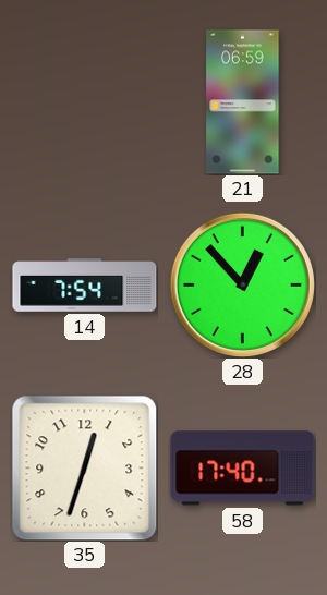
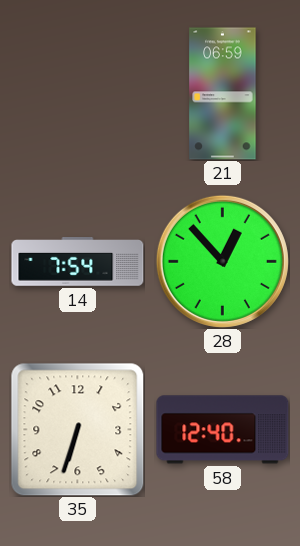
35: 12:33 -> 6:33
58: 17:40 -> 12:40
